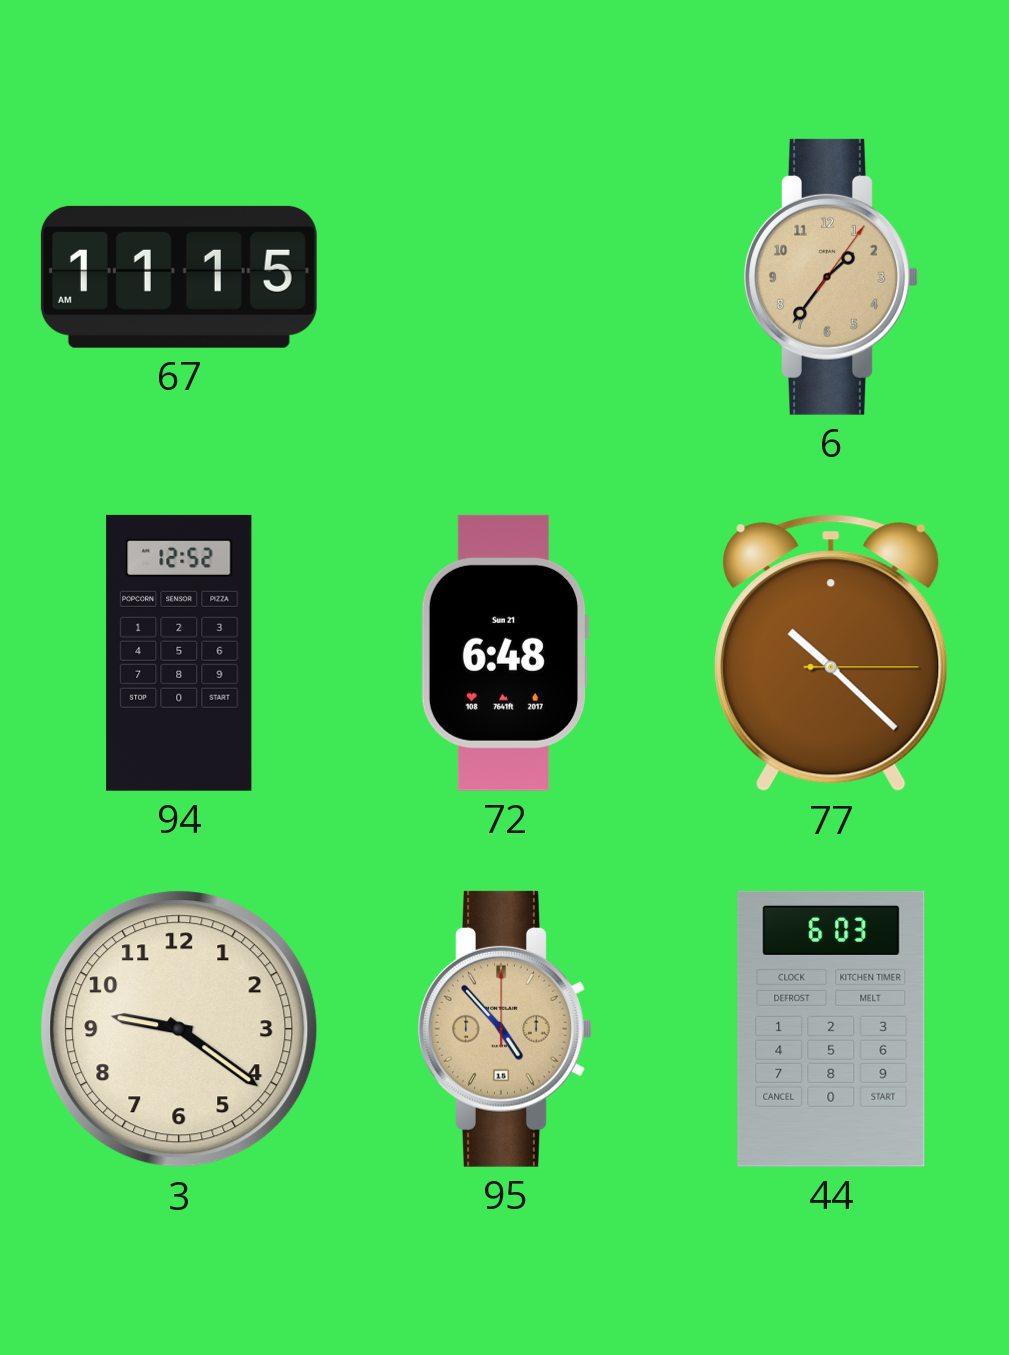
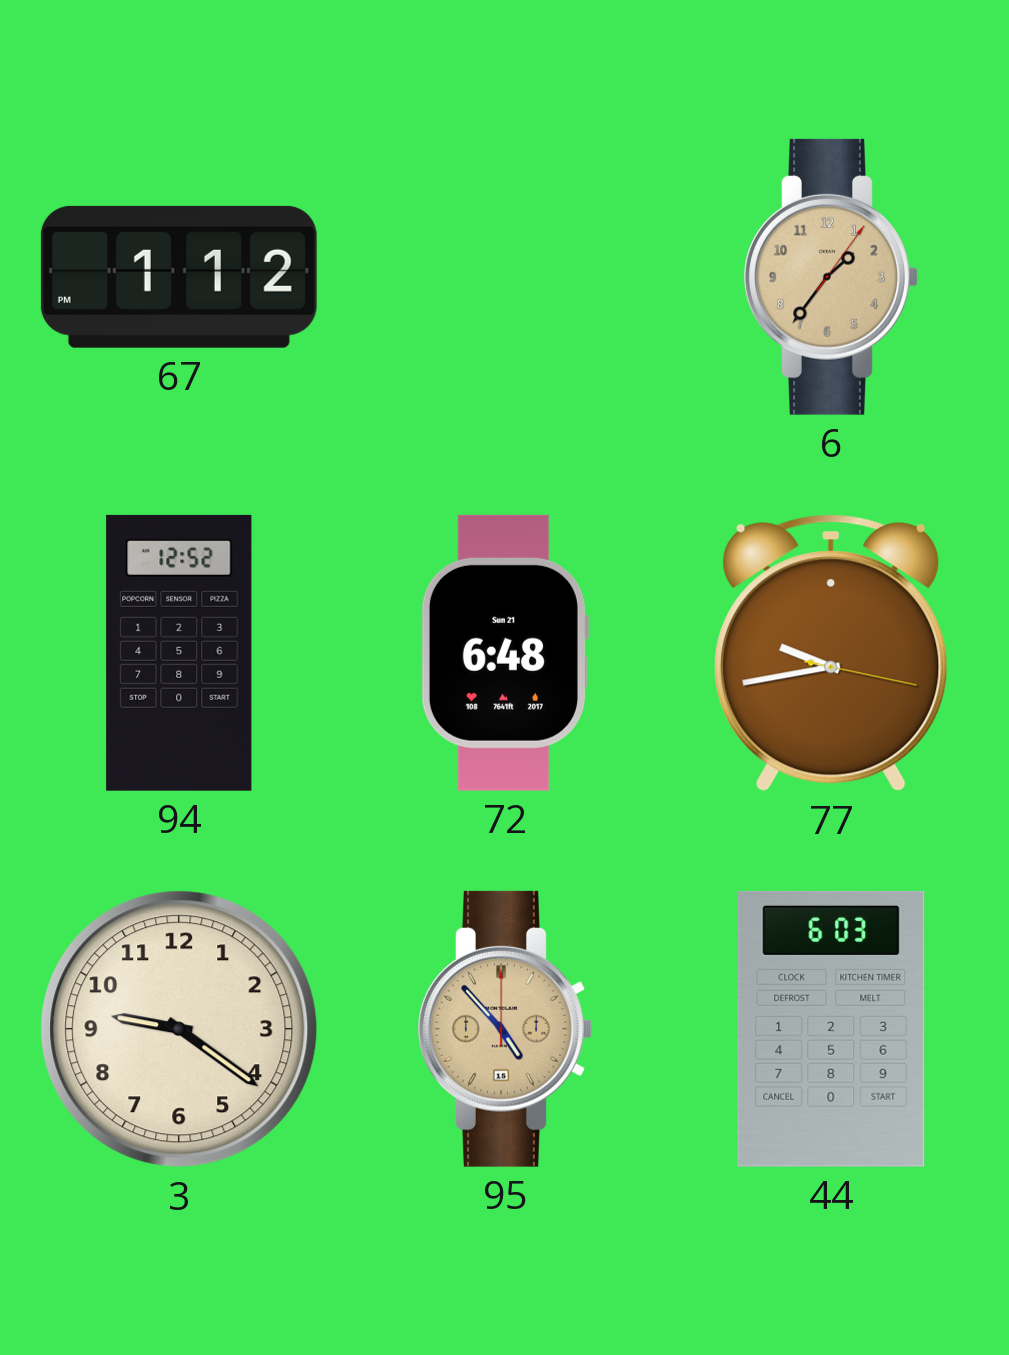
67: 11:15 -> 1:12
77: 10:22 -> 9:43
